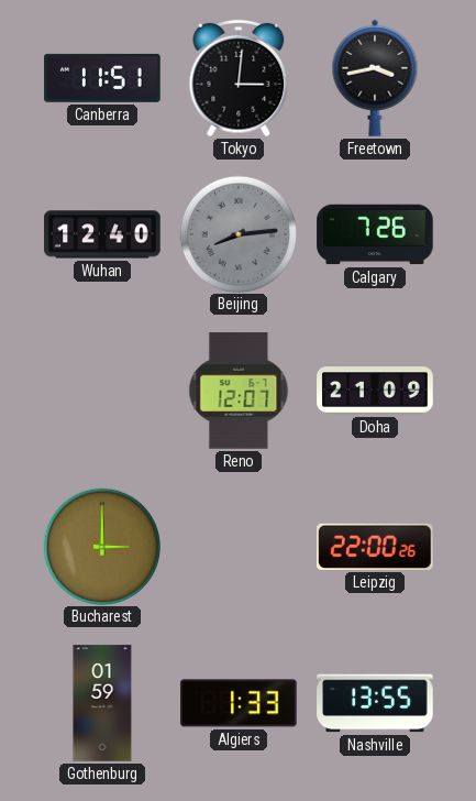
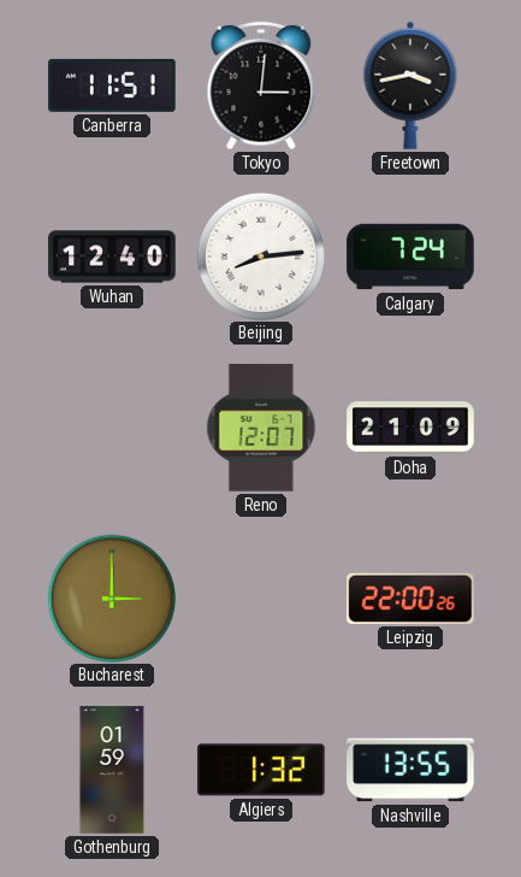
Beijing dial: grey -> white
Calgary: 7:26 -> 7:24
Algiers: 1:33 -> 1:32
